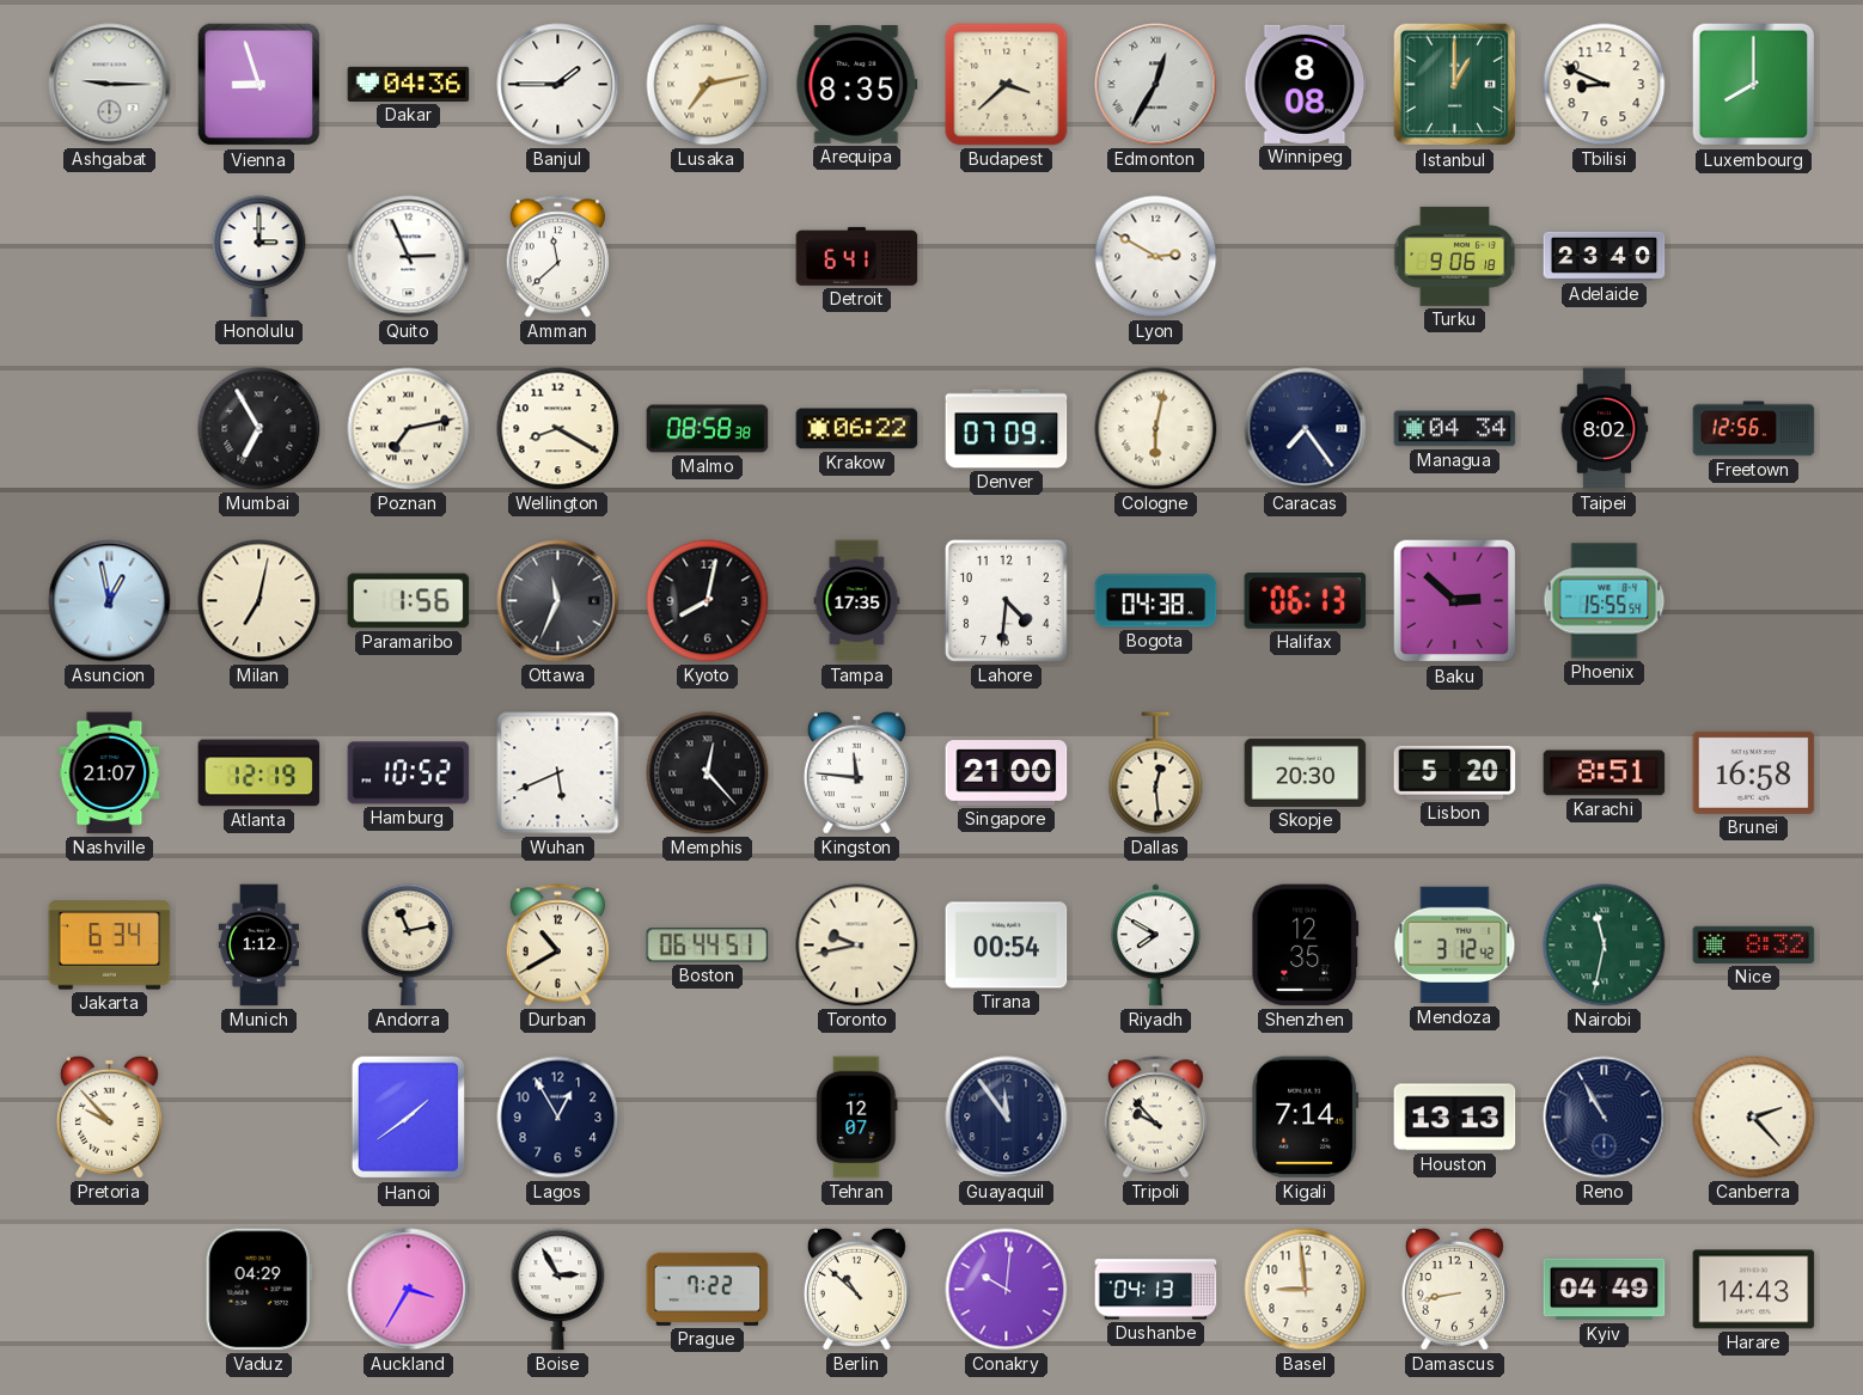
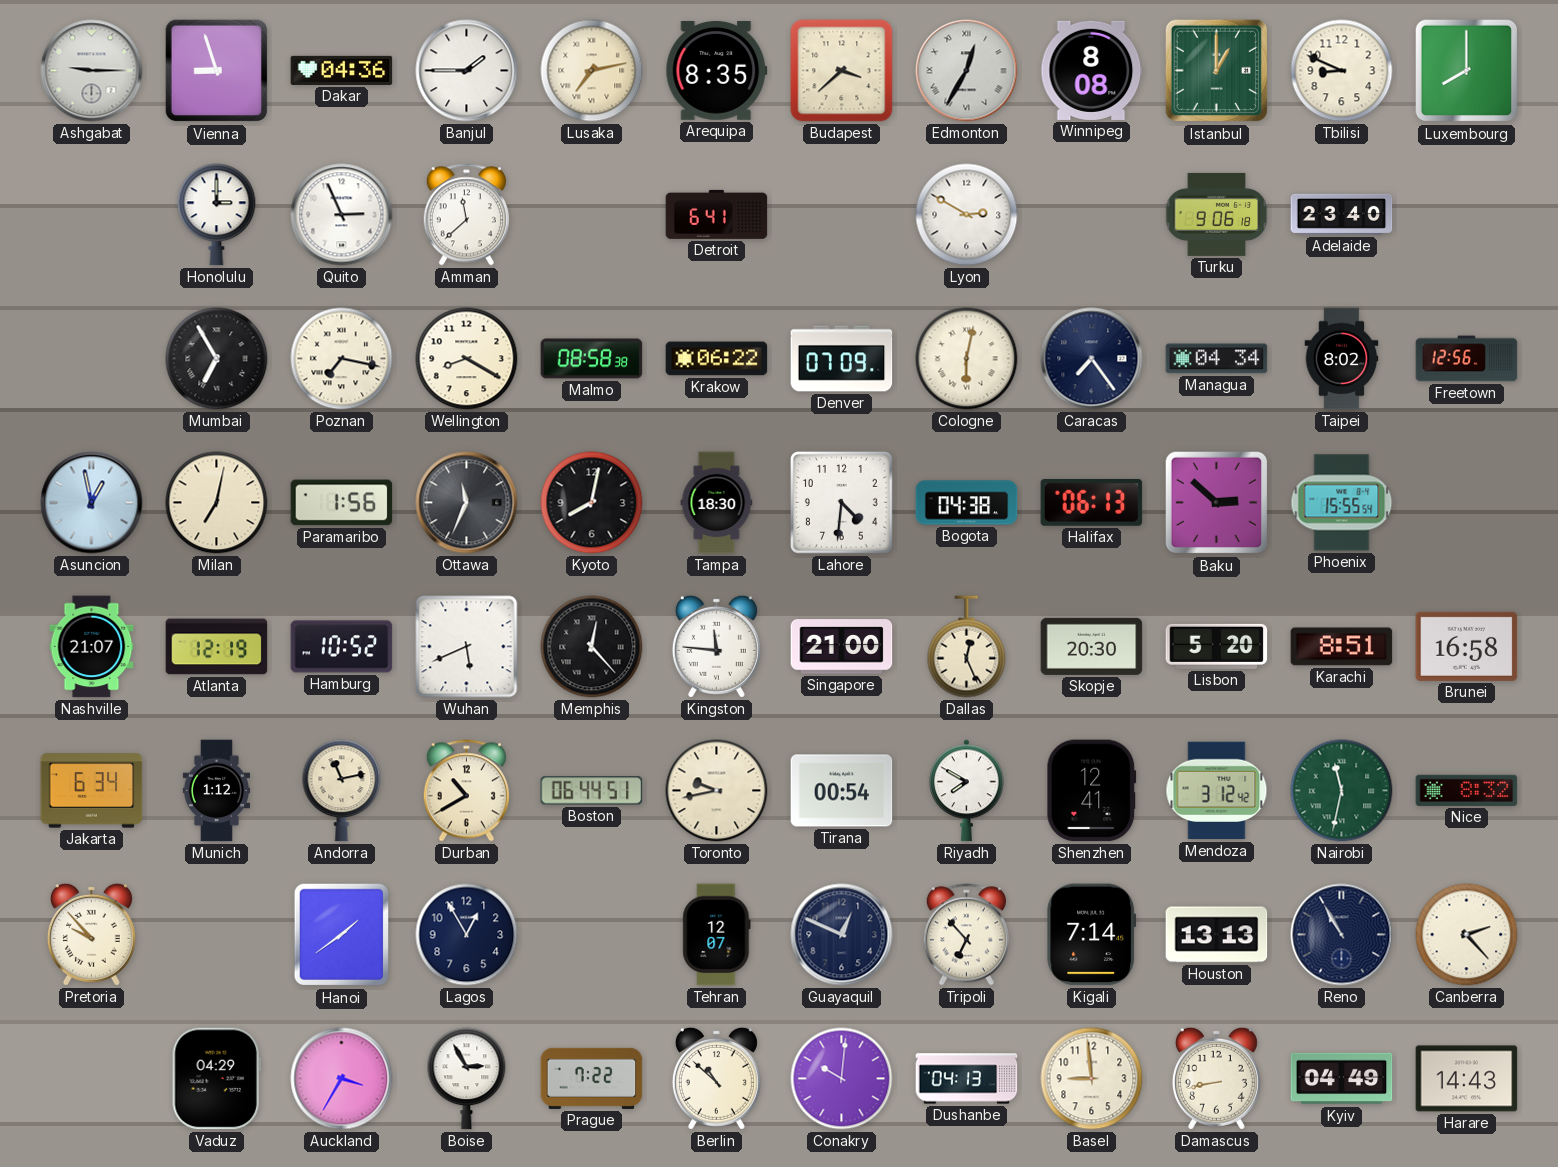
Poznan: 7:13 -> 7:17
Tampa: 17:35 -> 18:30
Dallas: 12:29 -> 12:26
Shenzhen: 12:35 -> 12:41
Guayaquil: 11:54 -> 12:49
Tripoli: 9:53 -> 6:53
